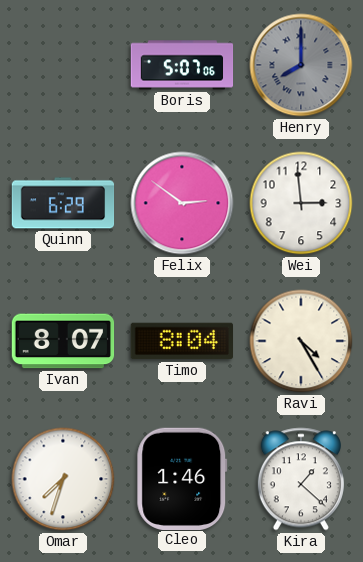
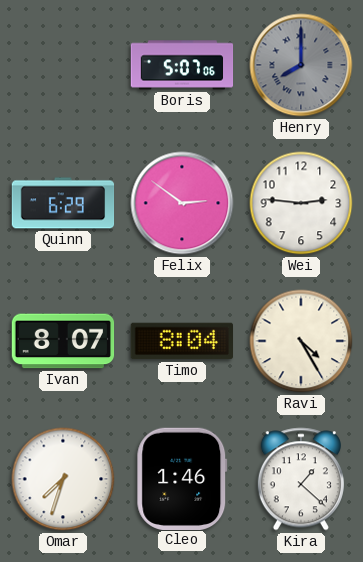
Wei: 2:59 -> 2:46
